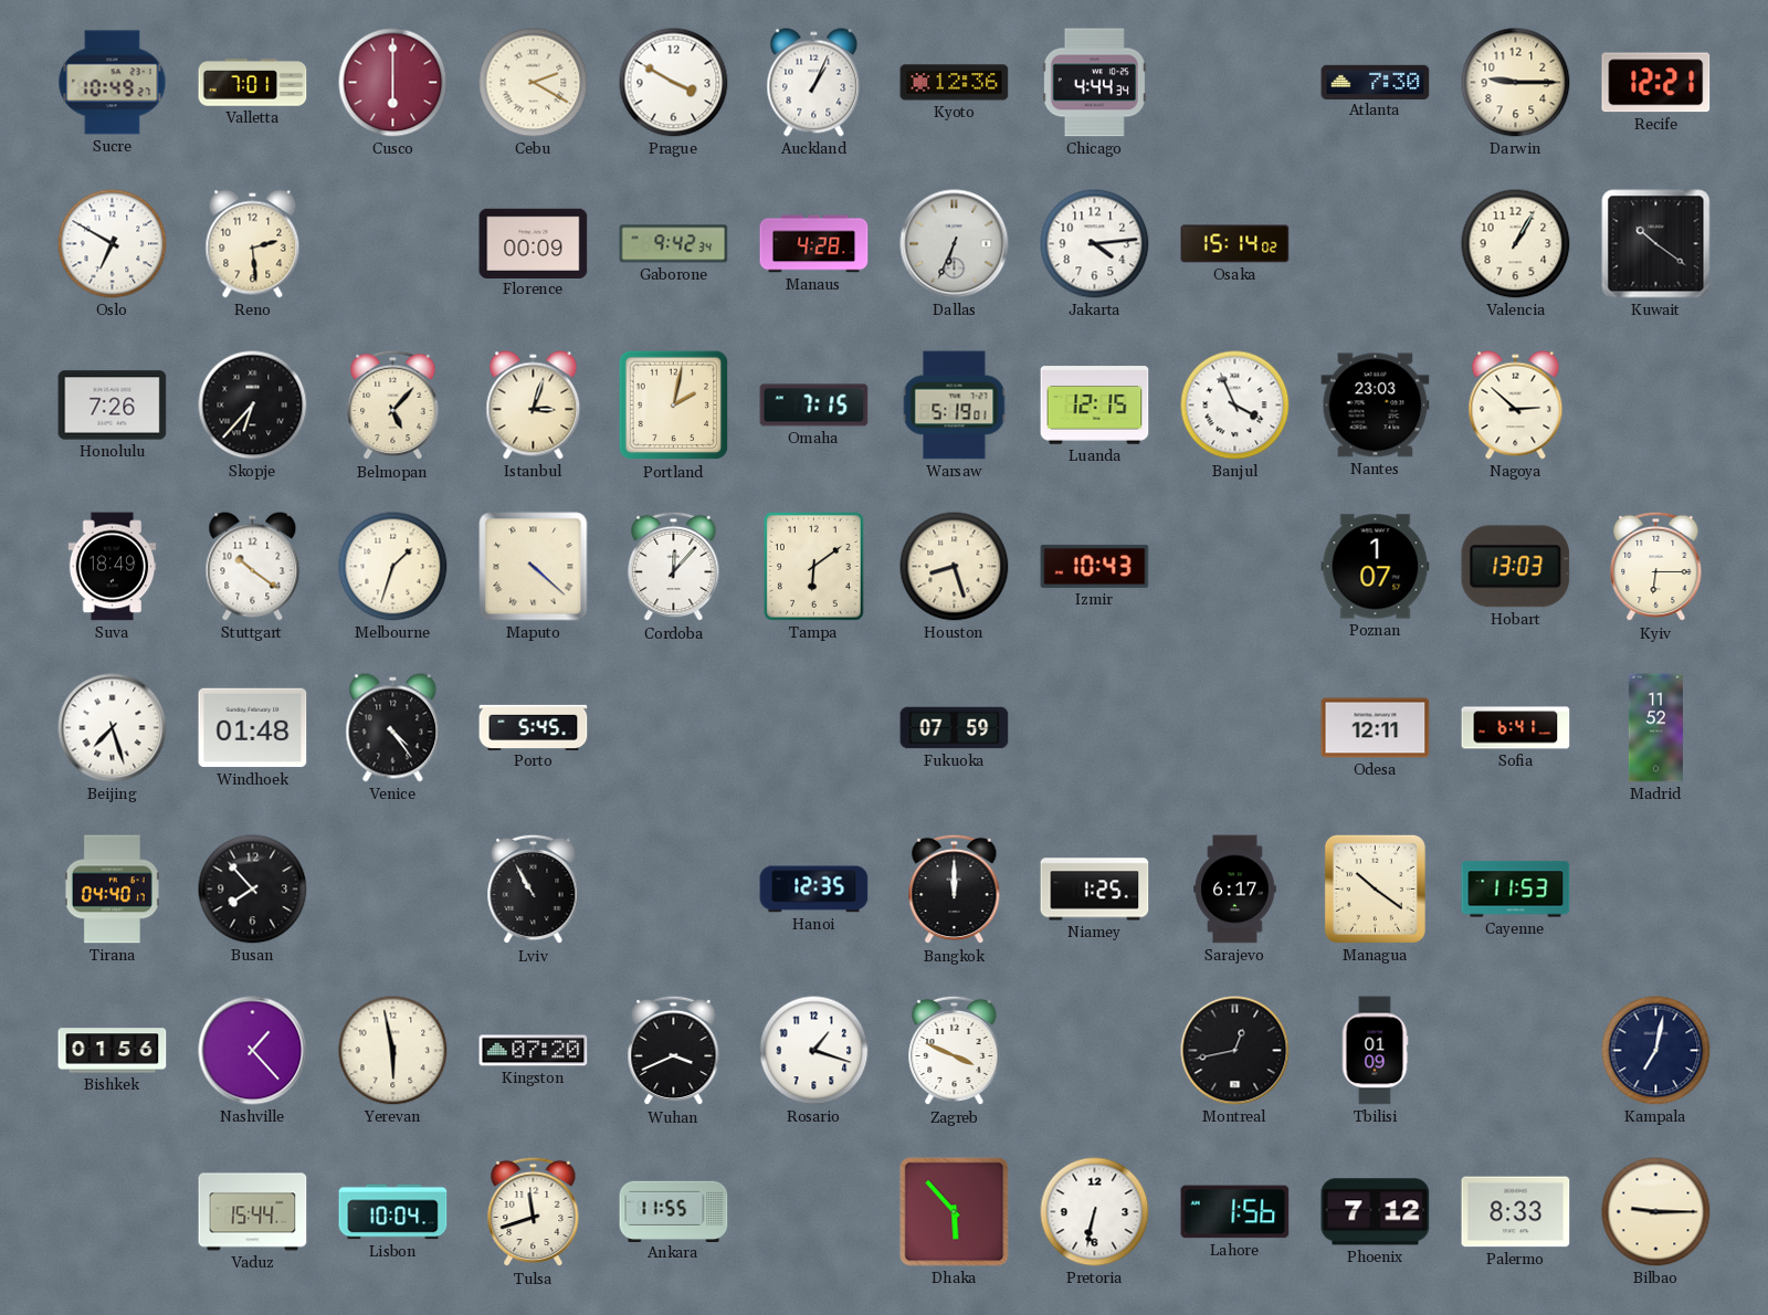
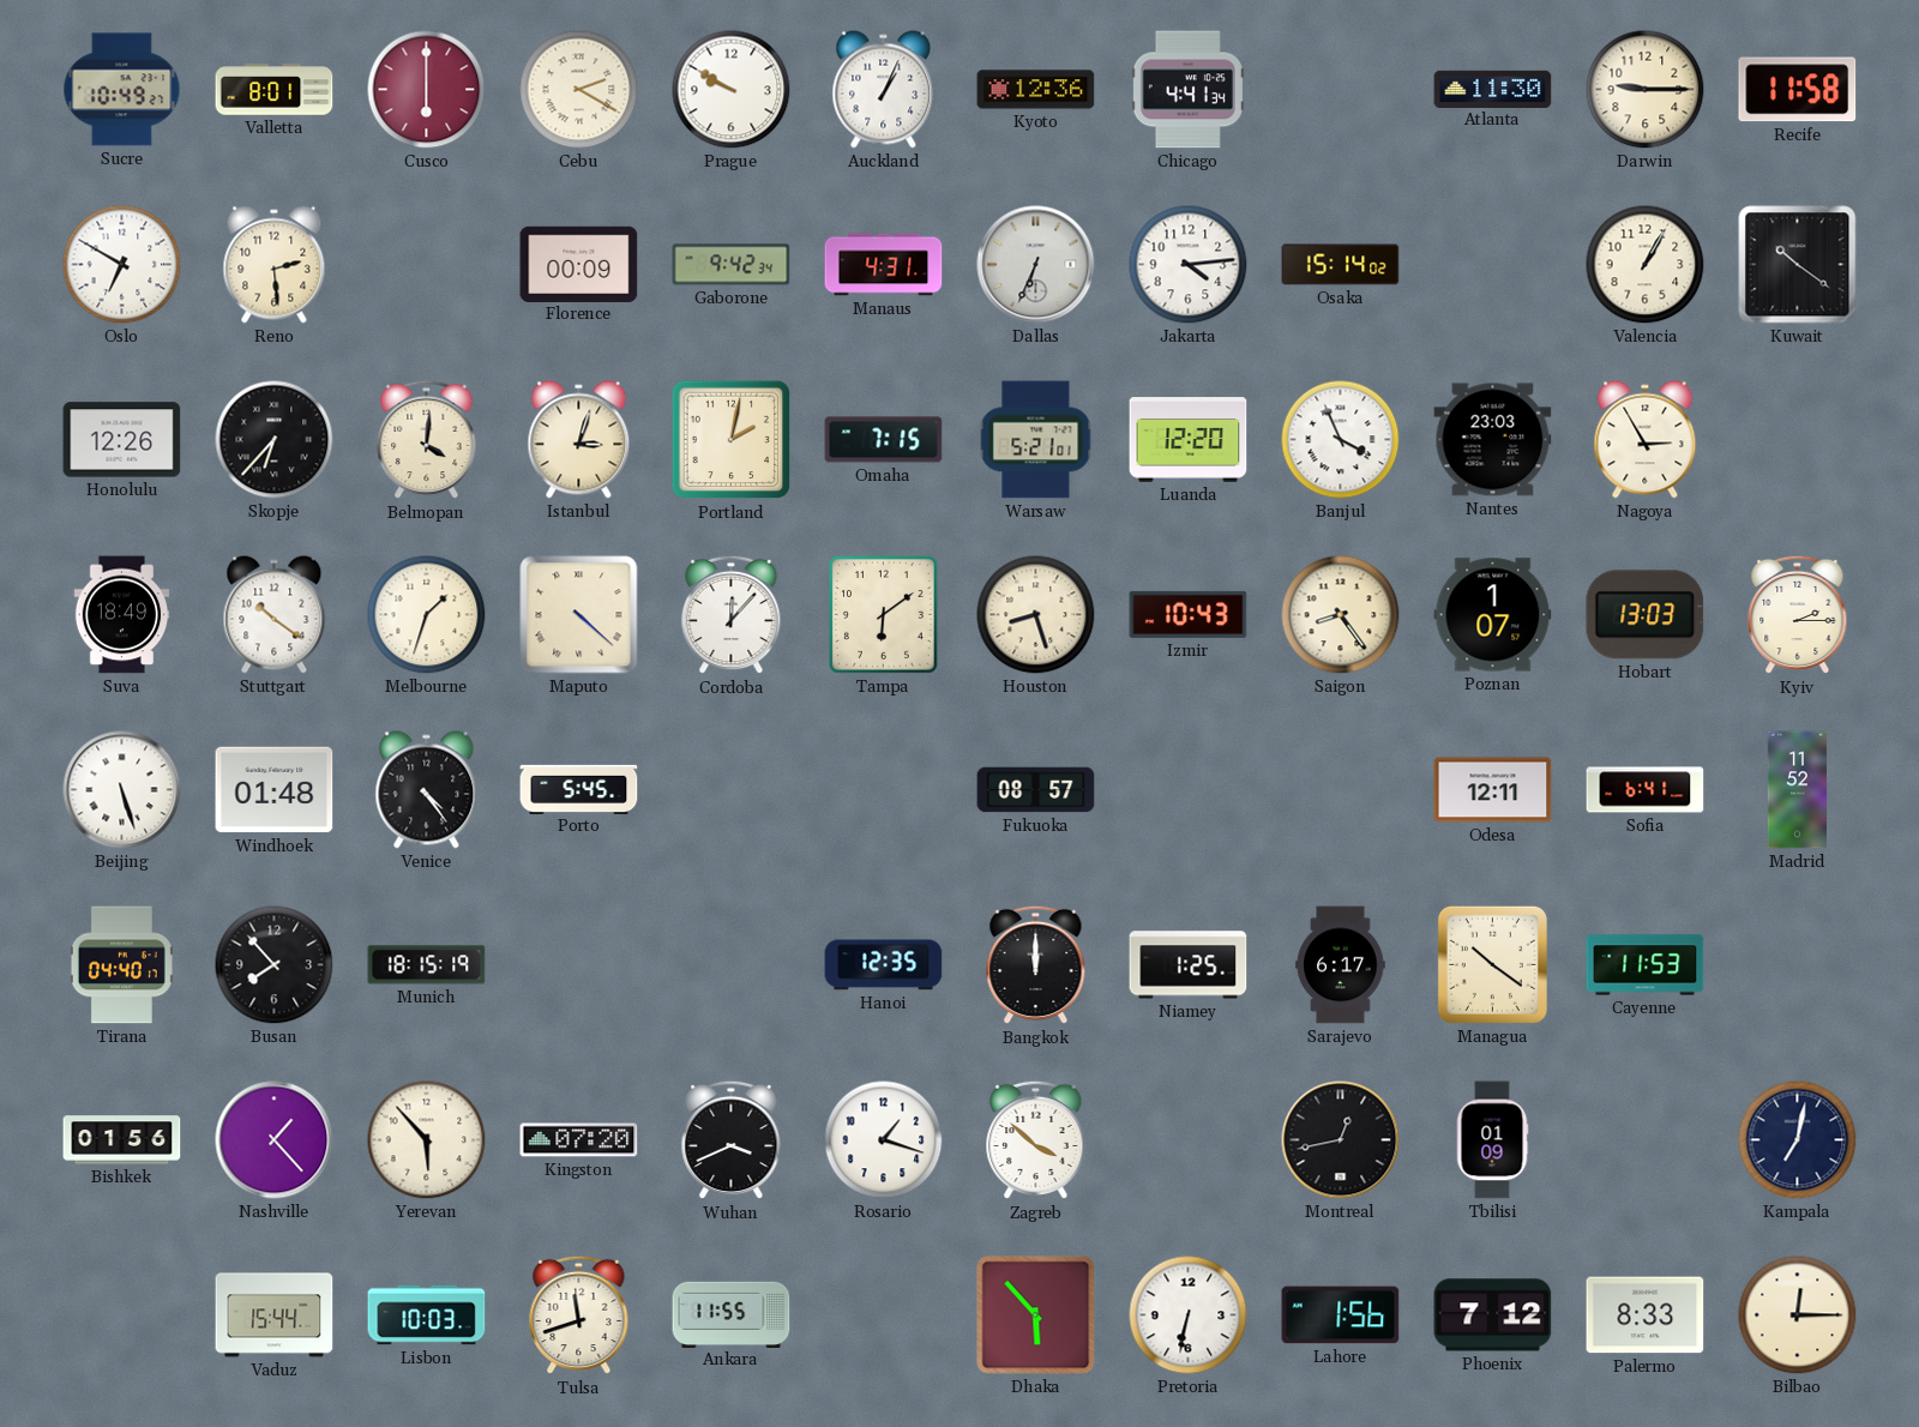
Valletta: 7:01 -> 8:01
Prague: 3:50 -> 9:50
Chicago: 4:44 -> 4:41
Atlanta: 7:30 -> 11:30
Recife: 12:21 -> 11:58
Manaus: 4:28 -> 4:31
Honolulu: 7:26 -> 12:26
Belmopan: 5:07 -> 4:01
Warsaw: 5:19 -> 5:21
Luanda: 12:15 -> 12:20
Nagoya: 2:52 -> 2:55
Saigon: none -> 8:24
Kyiv: 6:15 -> 2:15
Beijing: 7:27 -> 5:27
Fukuoka: 07:59 -> 08:57
Munich: none -> 18:15
Lviv: 10:55 -> none
Yerevan: 5:58 -> 5:53
Zagreb: 3:49 -> 3:52
Lisbon: 10:04 -> 10:03
Bilbao: 9:15 -> 12:15
